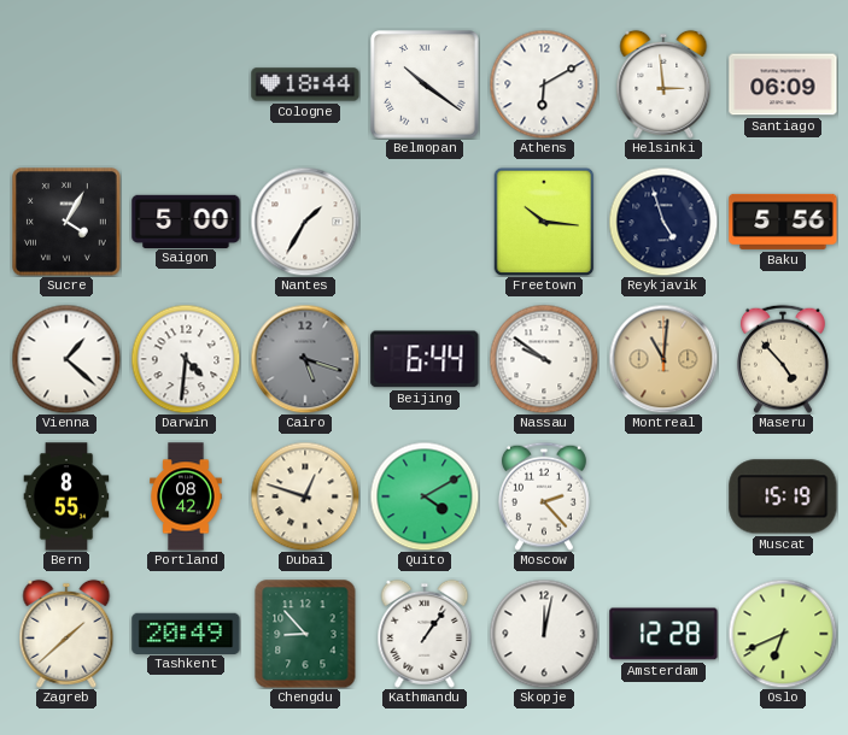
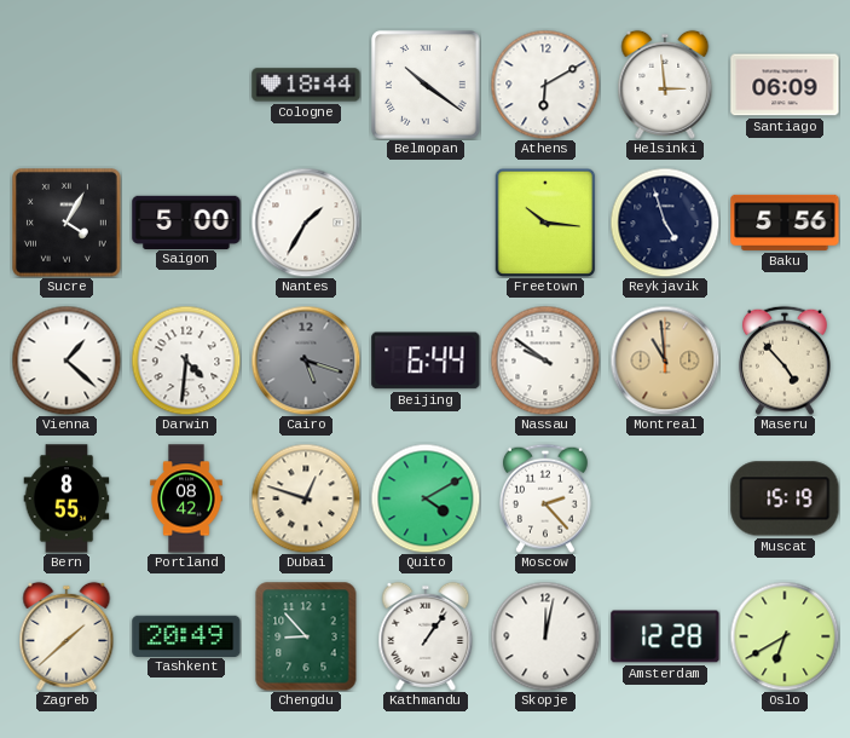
Montreal: 11:01 -> 10:59
Oslo: 6:41 -> 6:40
